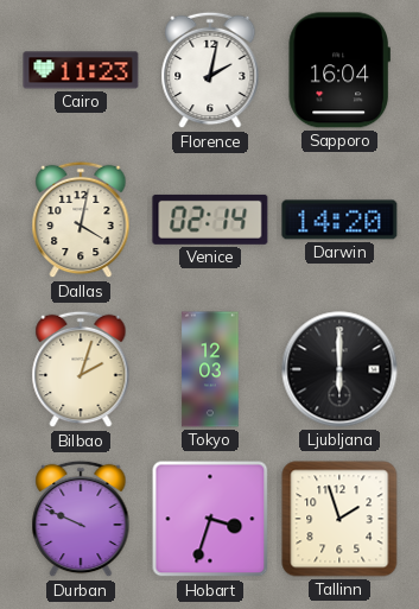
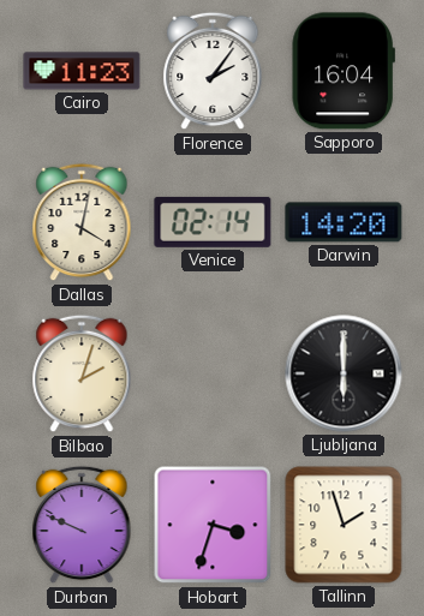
Florence: 2:02 -> 2:06
Tokyo: 12:03 -> none
